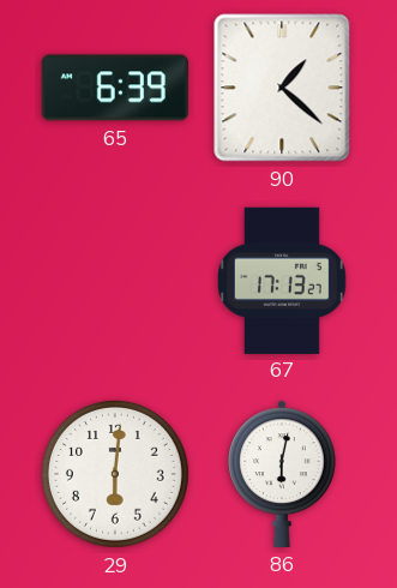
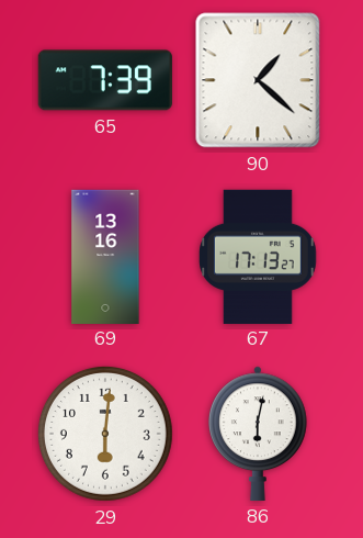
65: 6:39 -> 7:39
69: none -> 13:16
